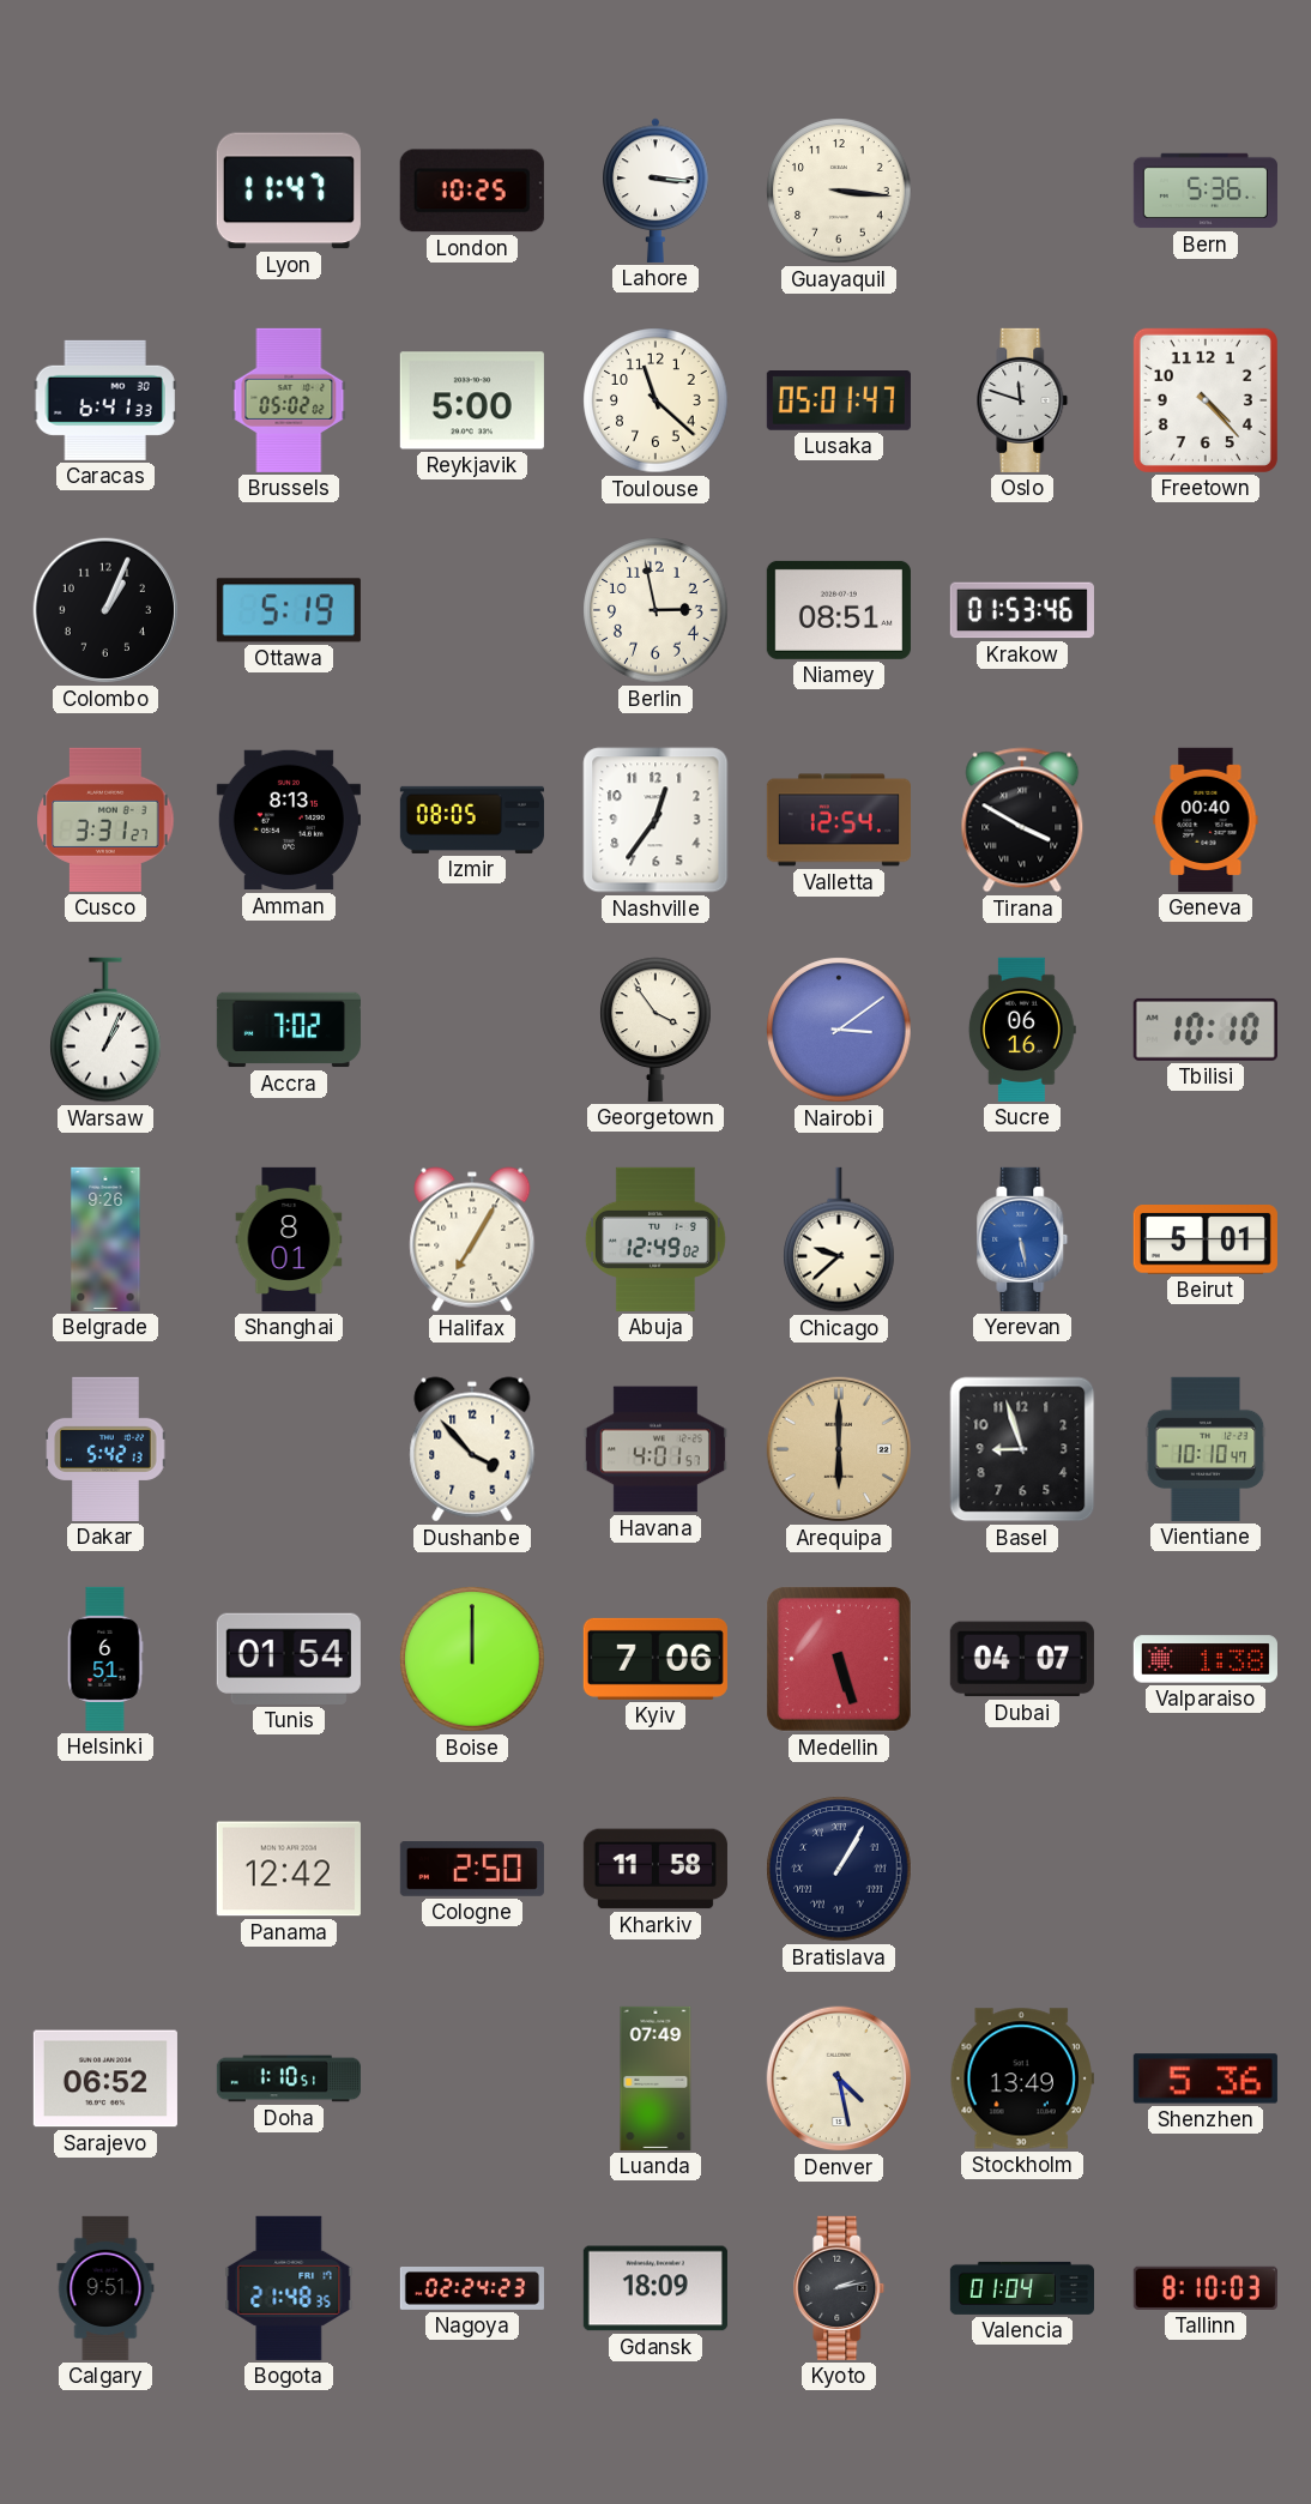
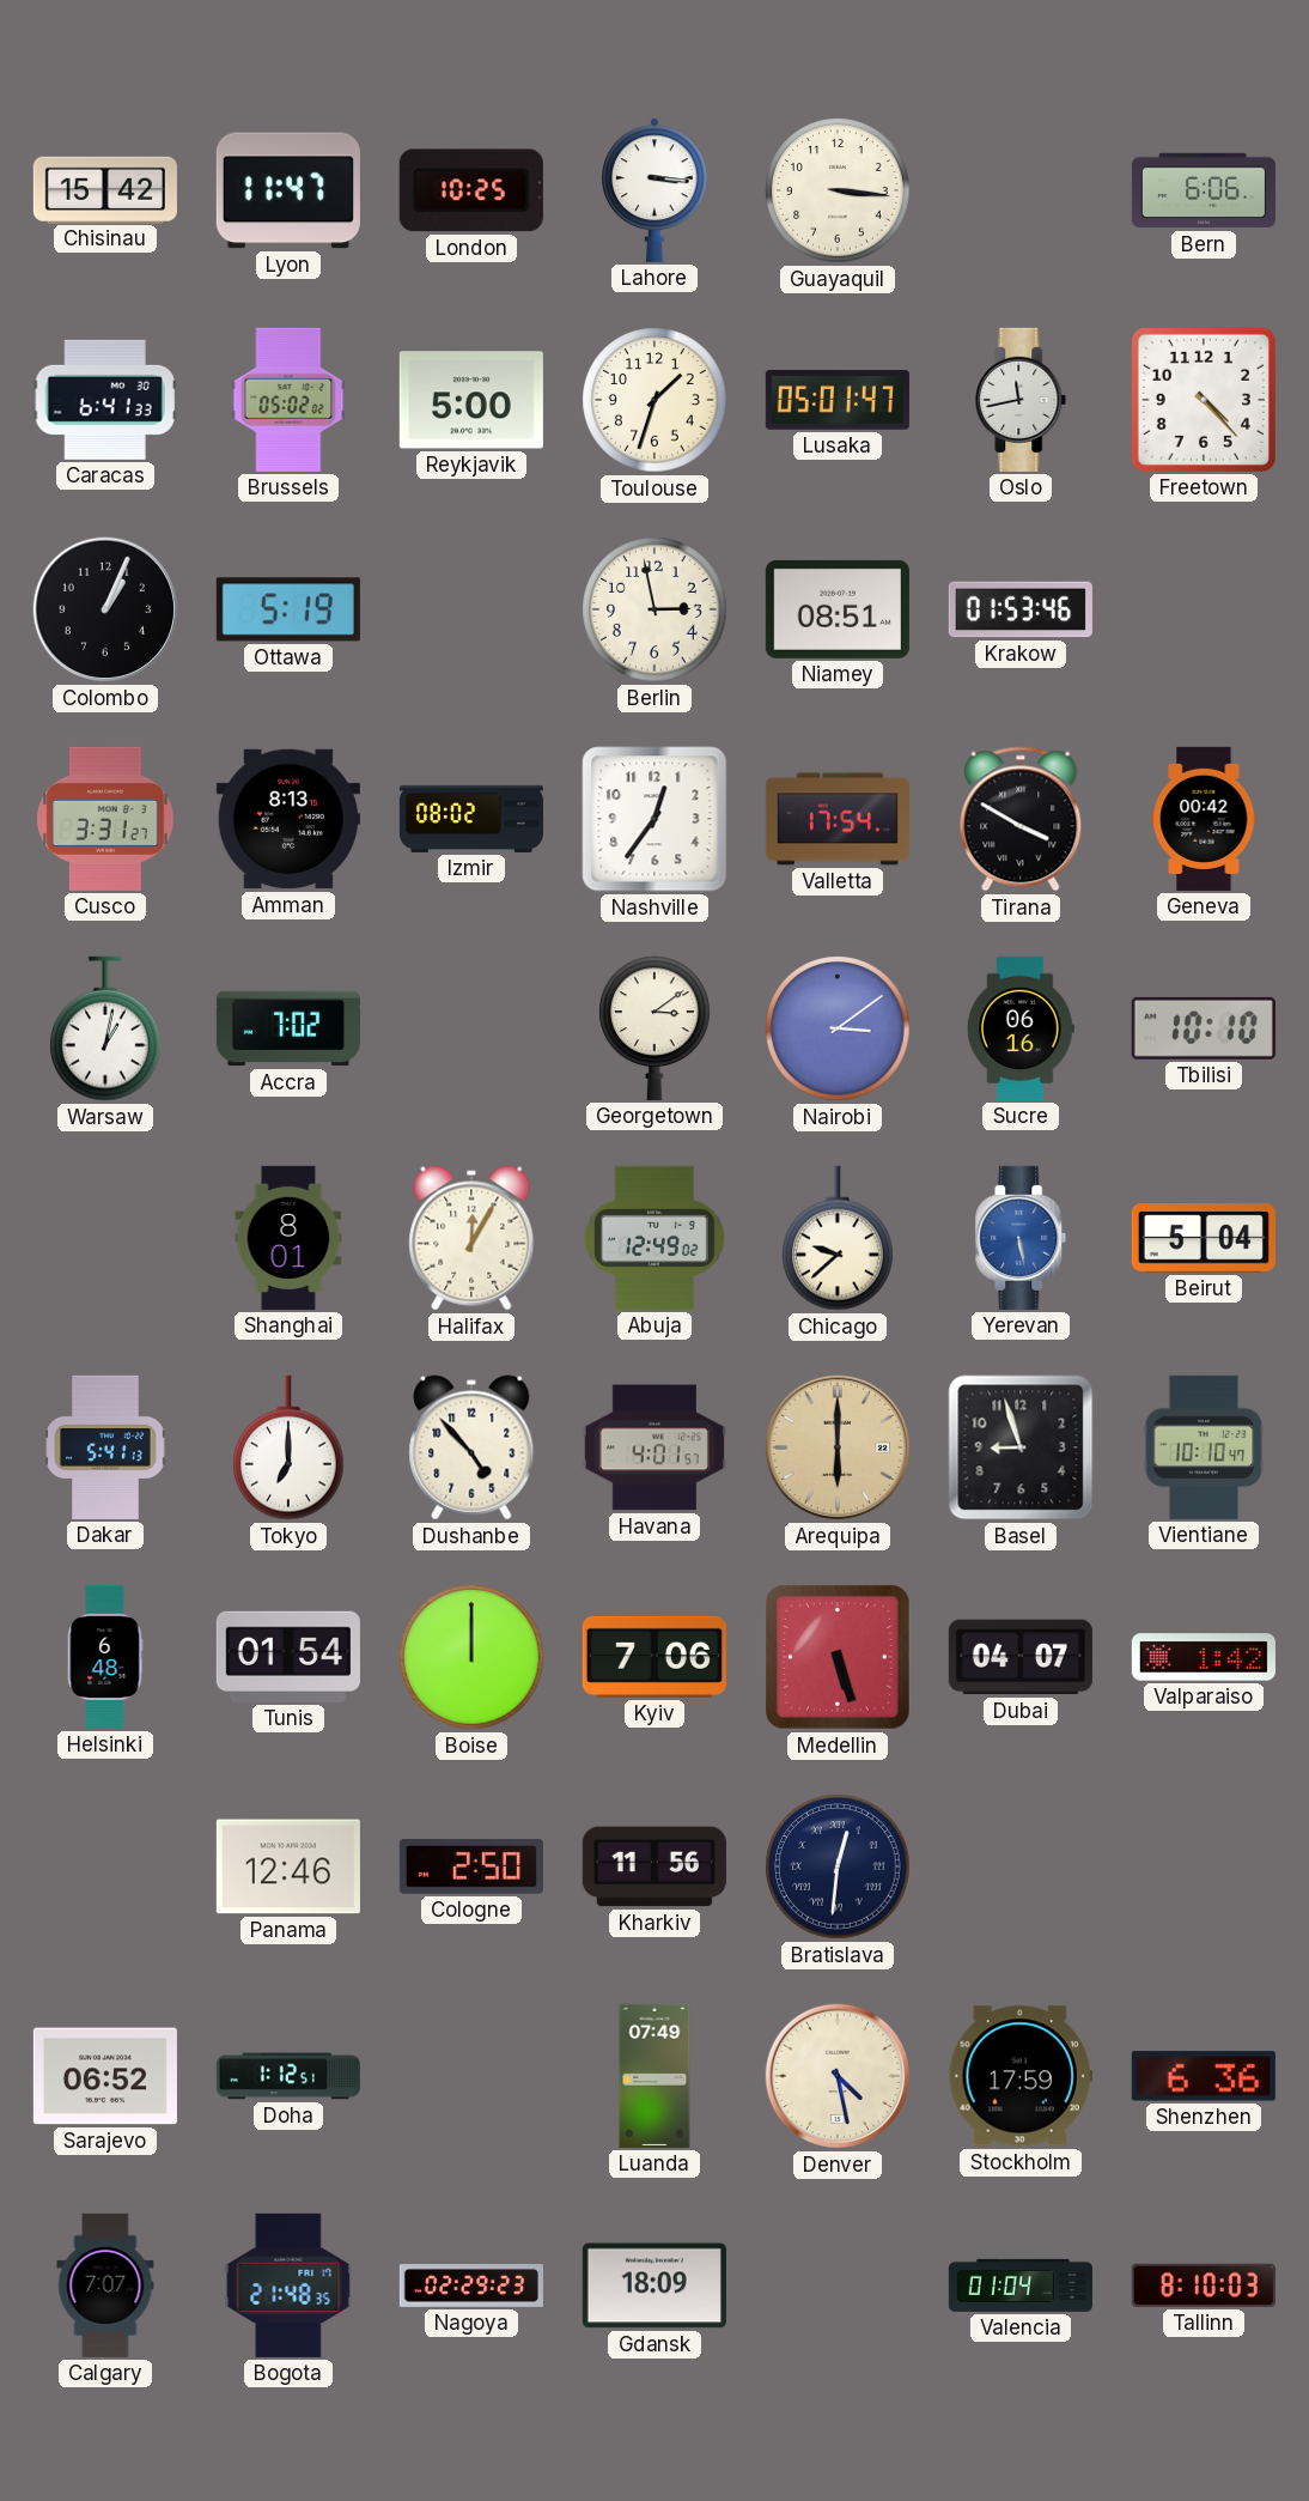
Chisinau: none -> 15:42
Bern: 5:36 -> 6:06
Toulouse: 11:22 -> 1:33
Oslo: 11:48 -> 11:43
Izmir: 08:05 -> 08:02
Valletta: 12:54 -> 17:54
Geneva: 00:40 -> 00:42
Warsaw: 1:04 -> 1:02
Georgetown: 3:54 -> 3:09
Belgrade: 9:26 -> none
Halifax: 7:05 -> 12:05
Beirut: 5:01 -> 5:04
Dakar: 5:42 -> 5:41
Tokyo: none -> 7:00
Dushanbe: 3:53 -> 4:53
Helsinki: 6:51 -> 6:48
Valparaiso: 1:38 -> 1:42
Panama: 12:42 -> 12:46
Kharkiv: 11:58 -> 11:56
Bratislava: 1:05 -> 12:31
Doha: 1:10 -> 1:12
Stockholm: 13:49 -> 17:59
Shenzhen: 5:36 -> 6:36
Calgary: 9:51 -> 7:07
Nagoya: 02:24 -> 02:29
Kyoto: 2:13 -> none
